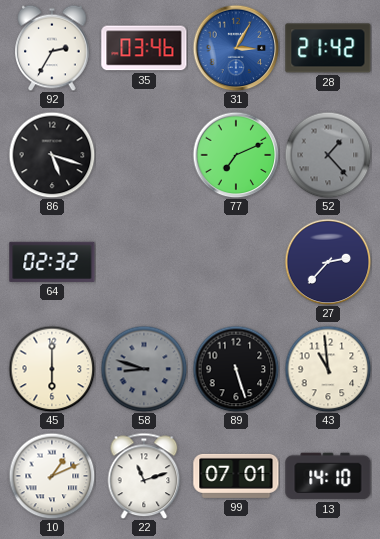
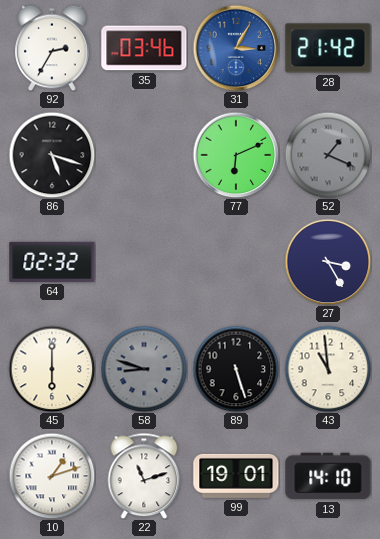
77: 7:11 -> 6:11
52: 1:23 -> 1:19
27: 2:37 -> 3:25
10: 1:11 -> 1:12
99: 07:01 -> 19:01
